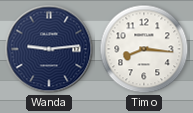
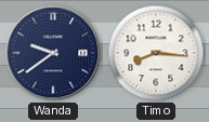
Wanda: 9:14 -> 9:39
